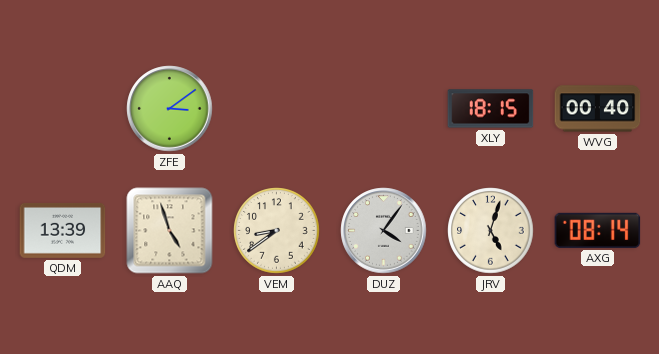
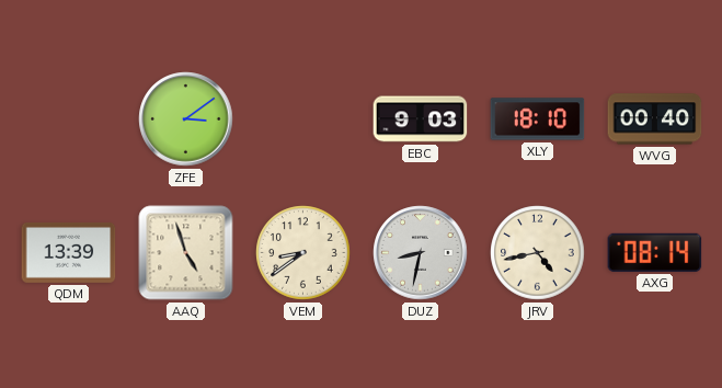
EBC: none -> 9:03
XLY: 18:15 -> 18:10
DUZ: 4:06 -> 8:32
JRV: 5:03 -> 4:43
